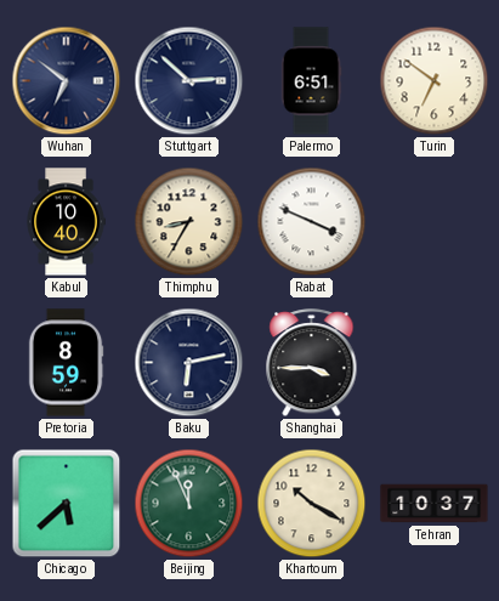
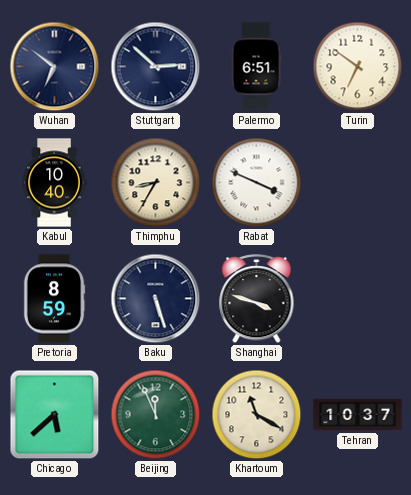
Baku: 6:13 -> 5:27
Shanghai: 3:45 -> 3:48
Khartoum: 10:20 -> 11:20
